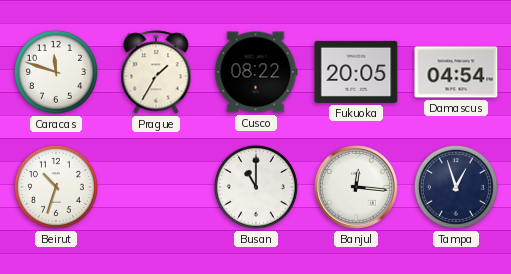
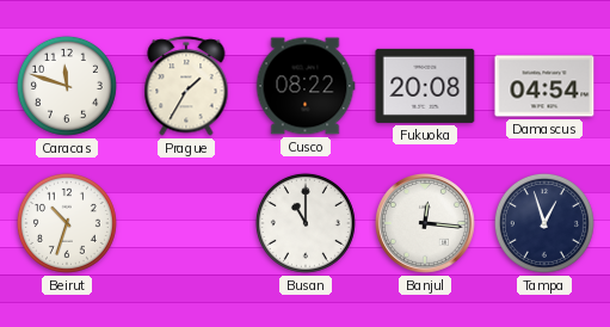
Fukuoka: 20:05 -> 20:08
